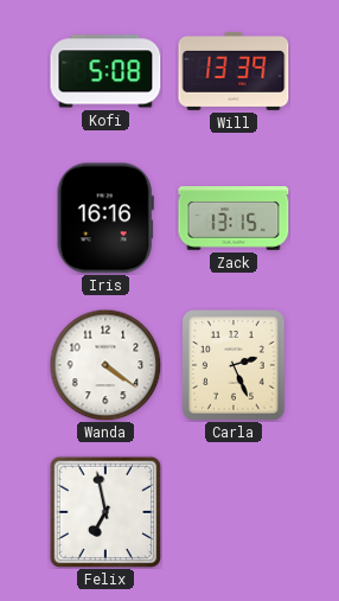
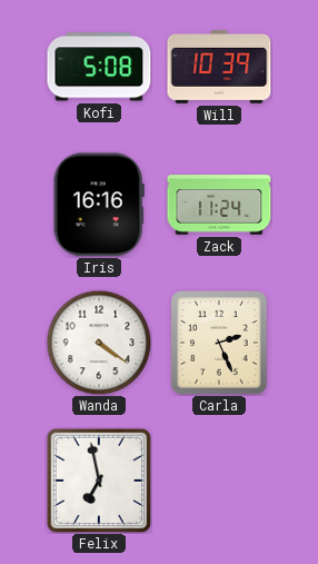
Will: 13:39 -> 10:39
Zack: 13:15 -> 11:24
